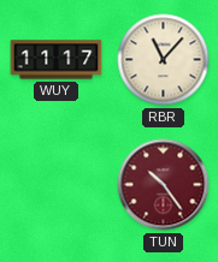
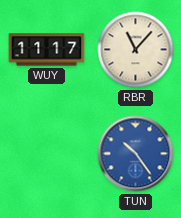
TUN dial: burgundy -> blue
